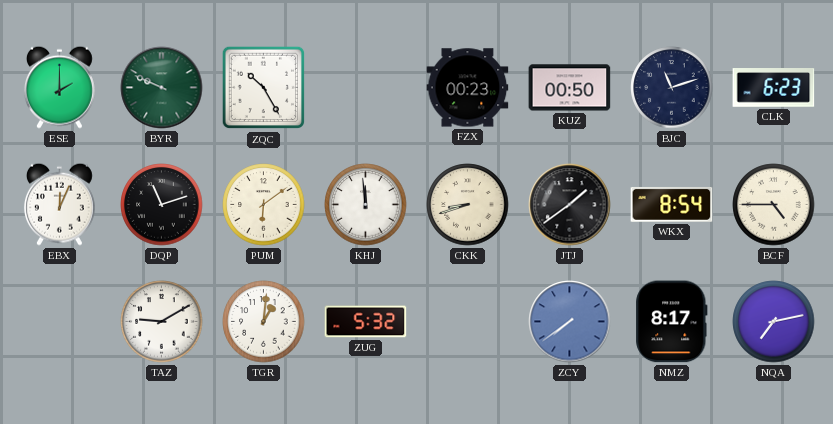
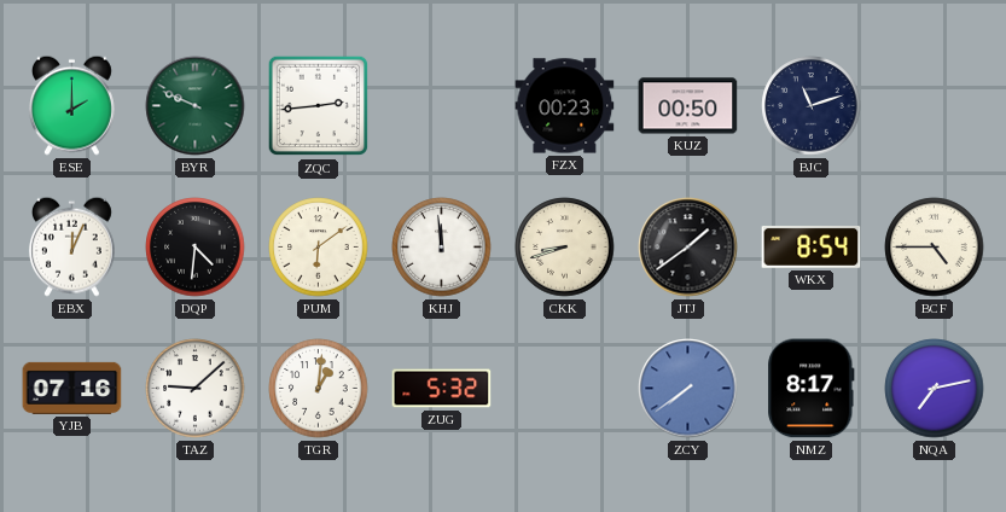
ZQC: 10:25 -> 2:44
CLK: 6:23 -> none
DQP: 11:12 -> 4:31
YJB: none -> 07:16
TAZ: 9:10 -> 9:08
